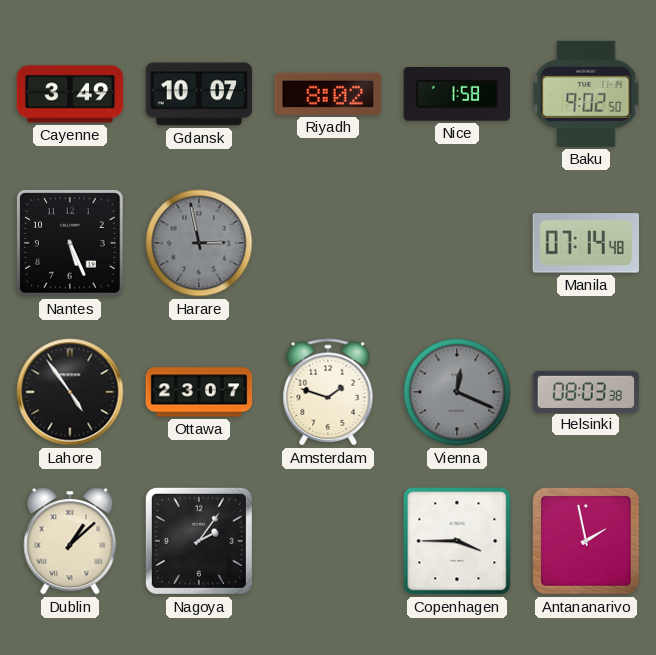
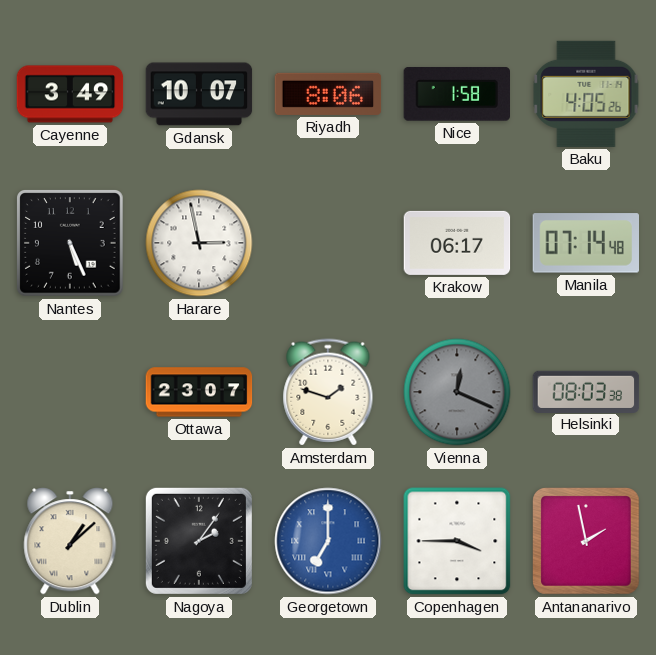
Riyadh: 8:02 -> 8:06
Baku: 9:02 -> 4:05
Harare dial: grey -> white
Krakow: none -> 06:17
Lahore: 4:54 -> none
Georgetown: none -> 7:00
